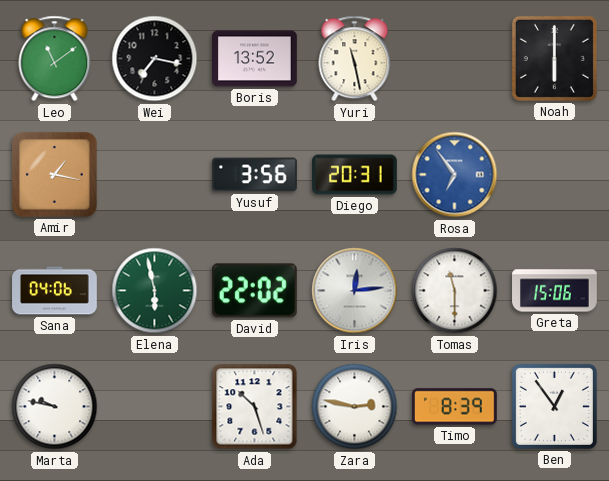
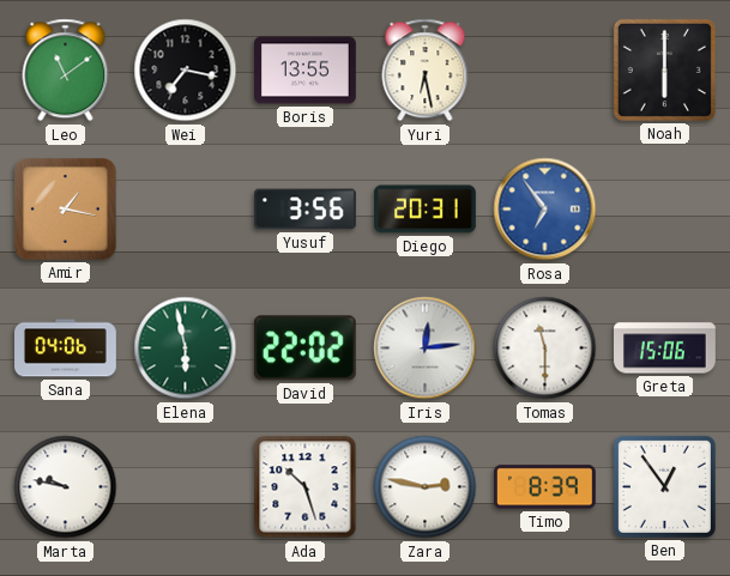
Boris: 13:52 -> 13:55
Yuri: 11:28 -> 6:28
